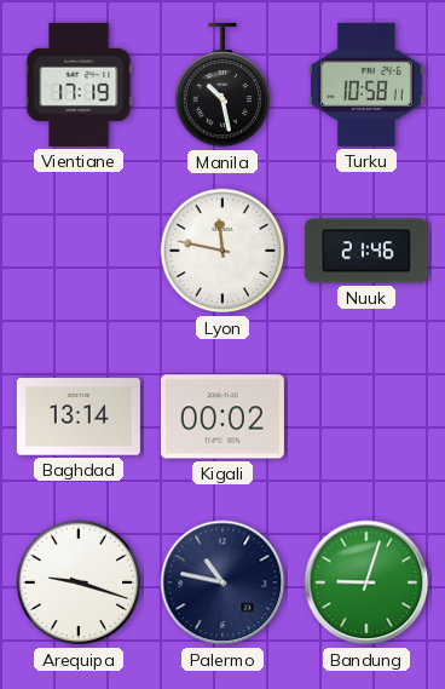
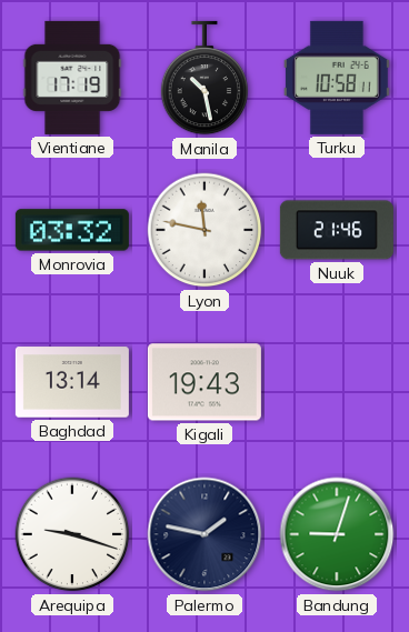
Monrovia: none -> 03:32
Kigali: 00:02 -> 19:43
Palermo: 10:47 -> 1:47
